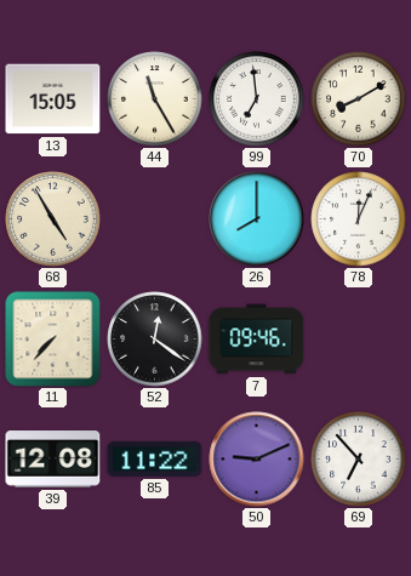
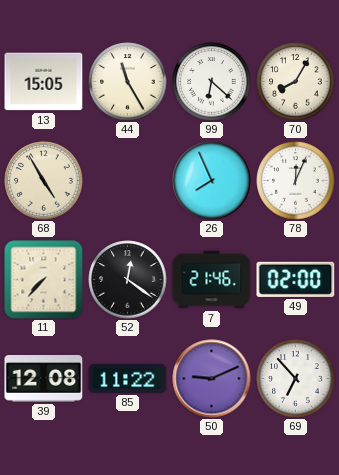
99: 6:59 -> 6:22
70: 8:10 -> 8:05
26: 8:00 -> 7:56
7: 09:46 -> 21:46
49: none -> 02:00
